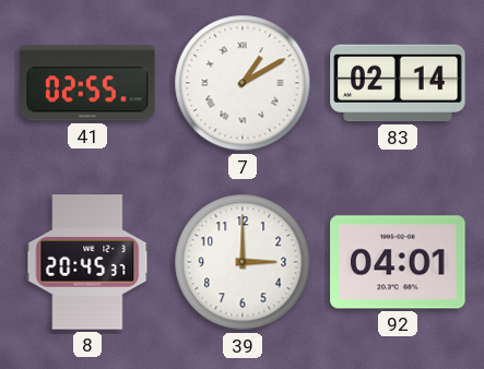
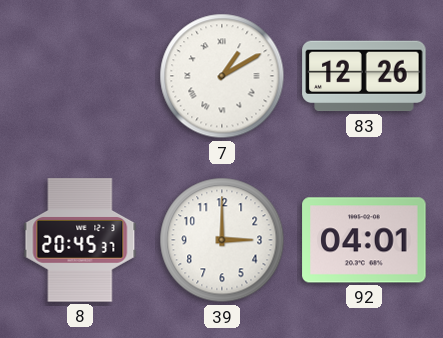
41: 02:55 -> none
83: 02:14 -> 12:26
